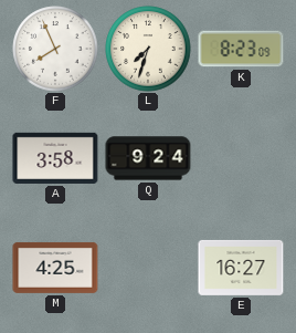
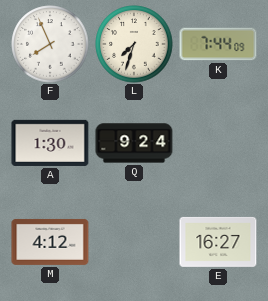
K: 8:23 -> 7:44
A: 3:58 -> 1:30
M: 4:25 -> 4:12
